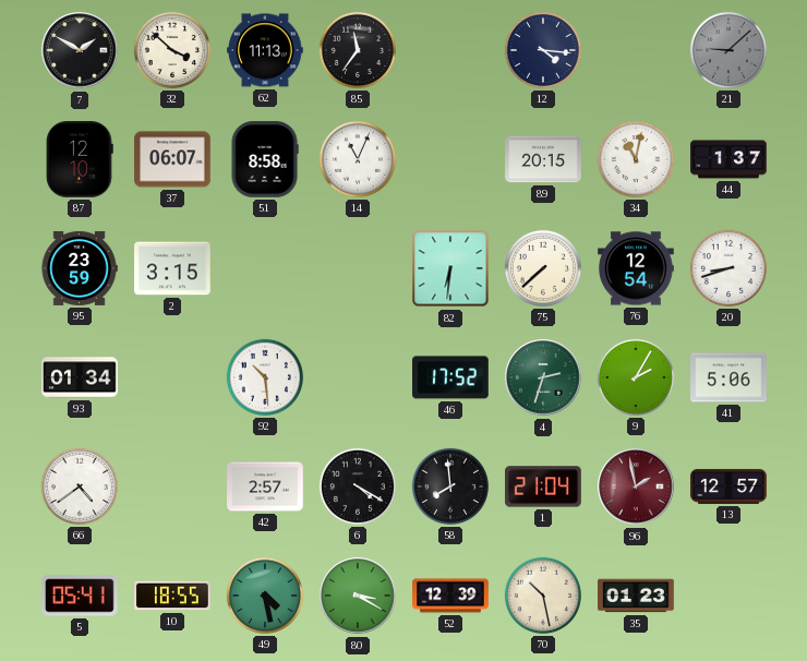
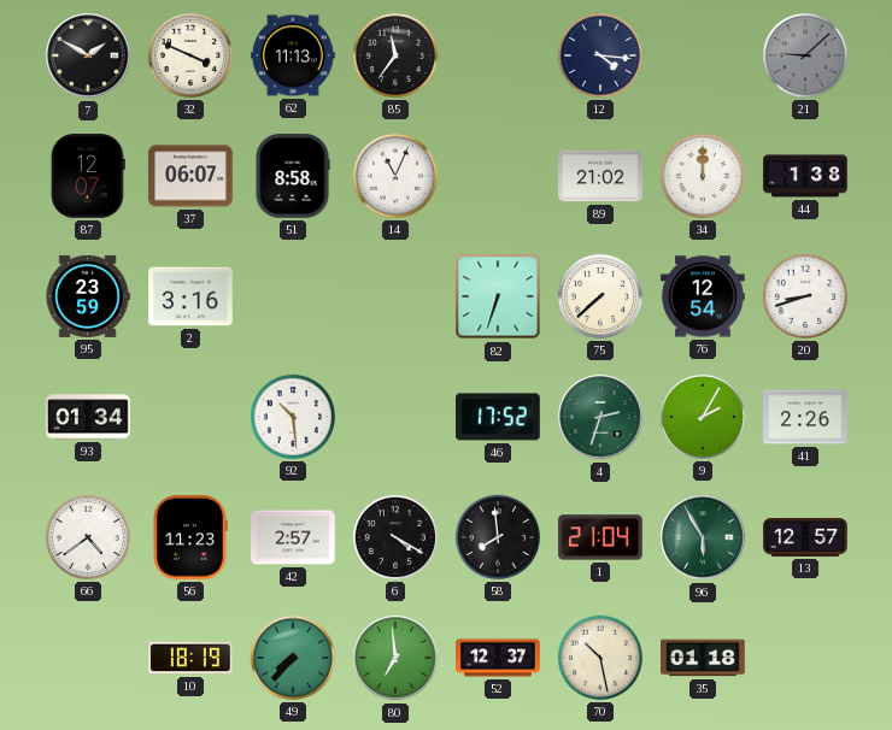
32: 3:52 -> 3:49
87: 12:10 -> 12:07
89: 20:15 -> 21:02
34: 11:02 -> 12:00
44: 1:37 -> 1:38
2: 3:15 -> 3:16
82: 6:31 -> 6:33
41: 5:06 -> 2:26
56: none -> 11:23
96: 1:58 -> 5:55
96 dial: burgundy -> green
5: 05:41 -> none
10: 18:55 -> 18:19
49: 4:28 -> 7:37
80: 3:20 -> 6:59
52: 12:39 -> 12:37
35: 01:23 -> 01:18
